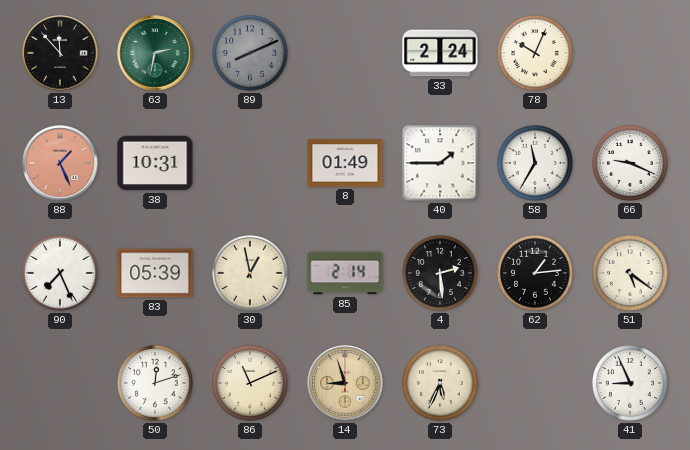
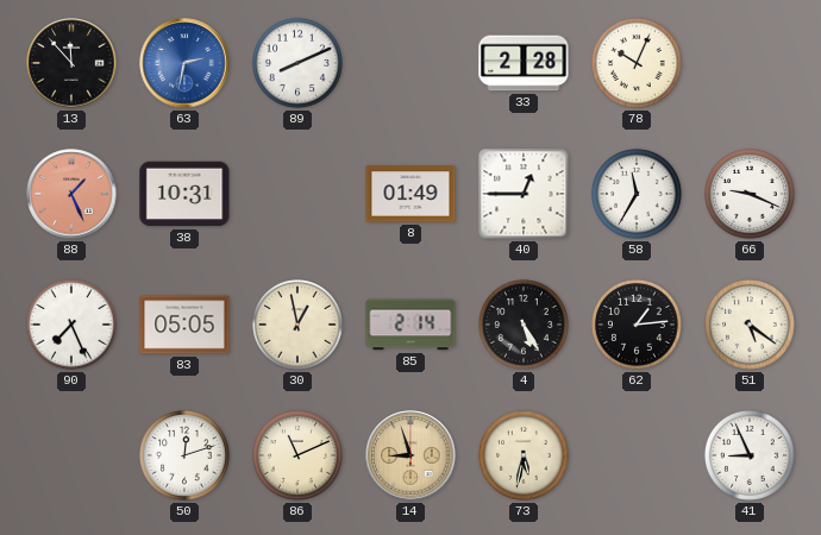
63 dial: green -> blue
89 dial: grey -> white
33: 2:24 -> 2:28
40: 1:45 -> 12:45
83: 05:39 -> 05:05
4: 2:29 -> 5:25
73: 5:34 -> 5:32
